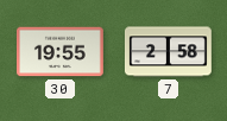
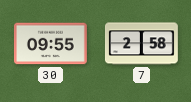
30: 19:55 -> 09:55
